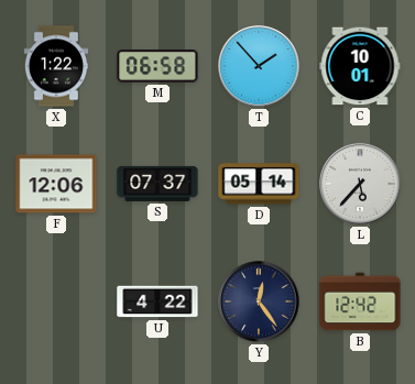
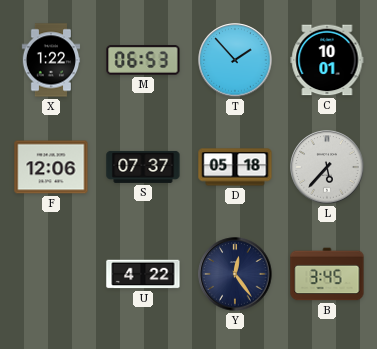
M: 06:58 -> 06:53
D: 05:14 -> 05:18
B: 12:42 -> 3:45
